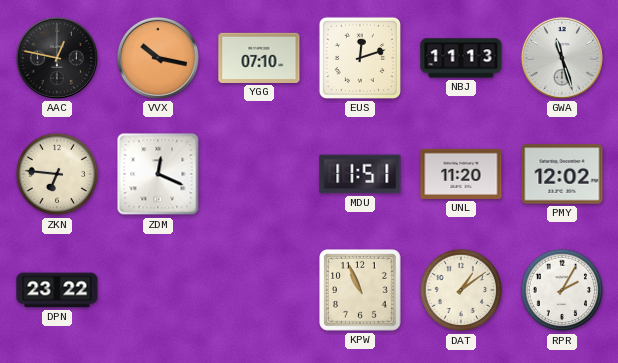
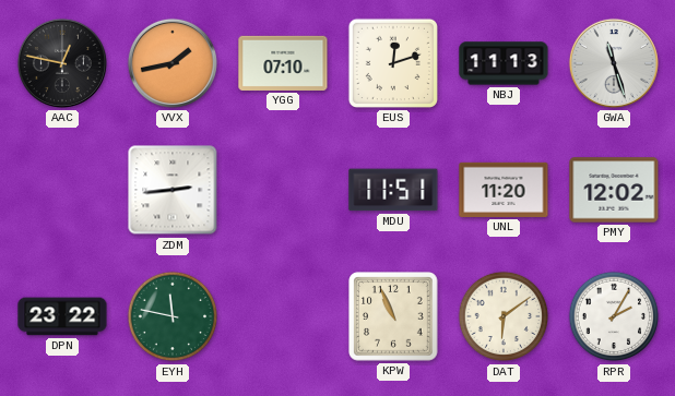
VVX: 10:17 -> 1:43
ZKN: 6:46 -> none
ZDM: 12:19 -> 2:44
EYH: none -> 11:47
DAT: 1:09 -> 6:09
